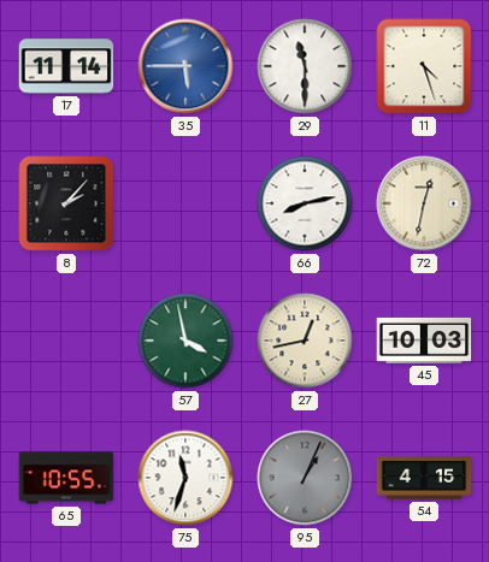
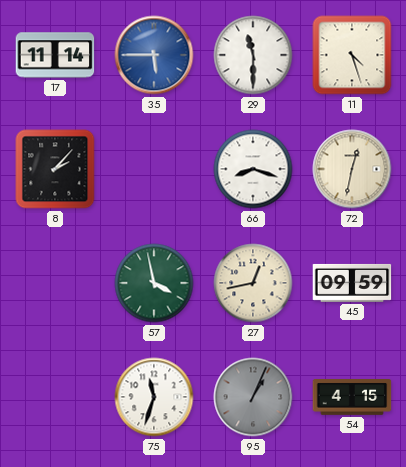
66: 8:13 -> 8:18
45: 10:03 -> 09:59
65: 10:55 -> none
